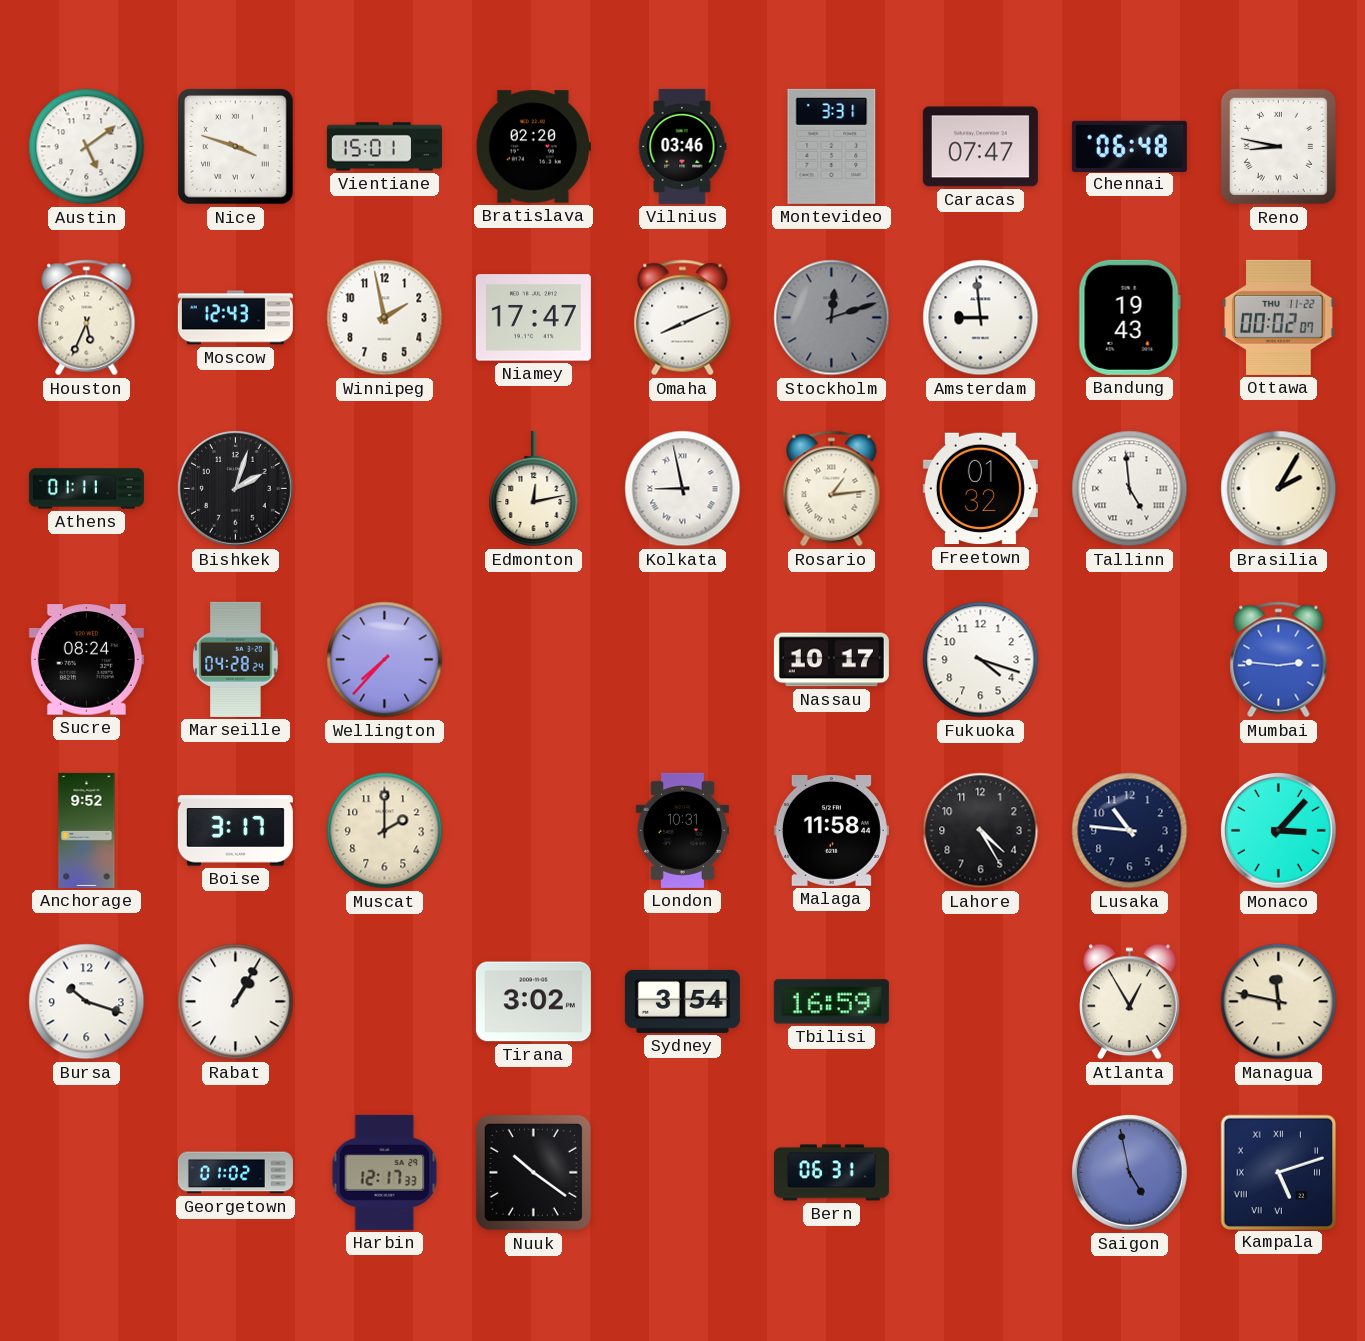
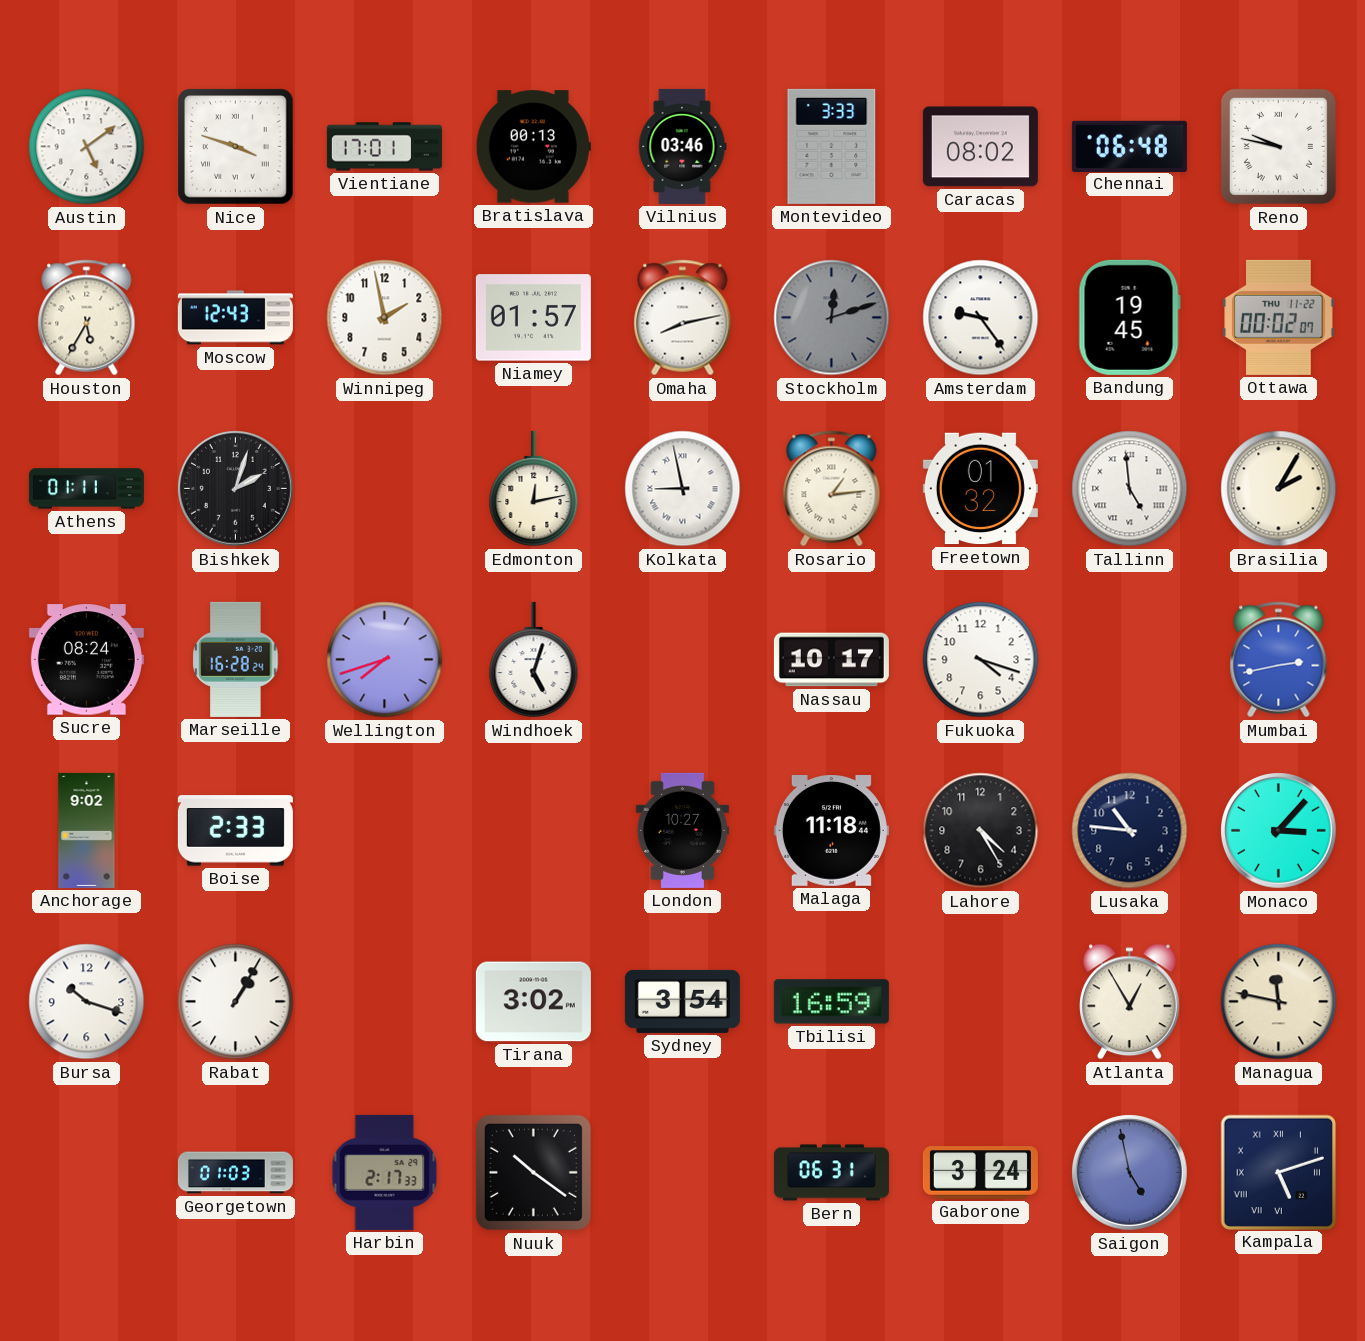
Vientiane: 15:01 -> 17:01
Bratislava: 02:20 -> 00:13
Montevideo: 3:31 -> 3:33
Caracas: 07:47 -> 08:02
Reno: 8:47 -> 9:47
Houston: 5:34 -> 5:35
Niamey: 17:47 -> 01:57
Omaha: 8:11 -> 8:13
Amsterdam: 8:59 -> 9:24
Bandung: 19:43 -> 19:45
Marseille: 04:28 -> 16:28
Wellington: 7:37 -> 7:42
Windhoek: none -> 5:03
Mumbai: 2:46 -> 2:43
Anchorage: 9:52 -> 9:02
Boise: 3:17 -> 2:33
Muscat: 2:00 -> none
London: 10:31 -> 10:27
Malaga: 11:58 -> 11:18
Georgetown: 01:02 -> 01:03
Harbin: 12:17 -> 2:17
Gaborone: none -> 3:24
